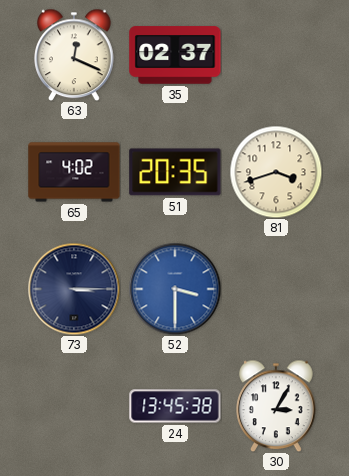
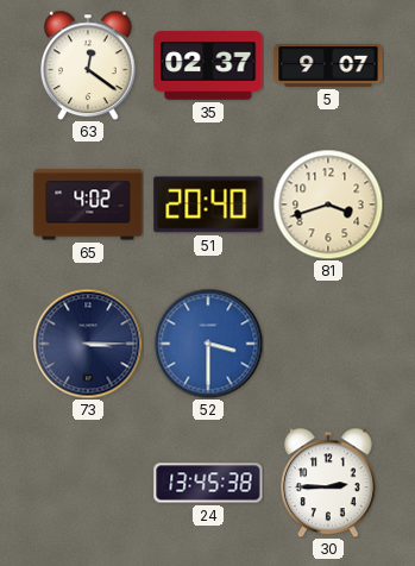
63: 12:19 -> 12:21
5: none -> 9:07
51: 20:35 -> 20:40
30: 3:05 -> 2:45
